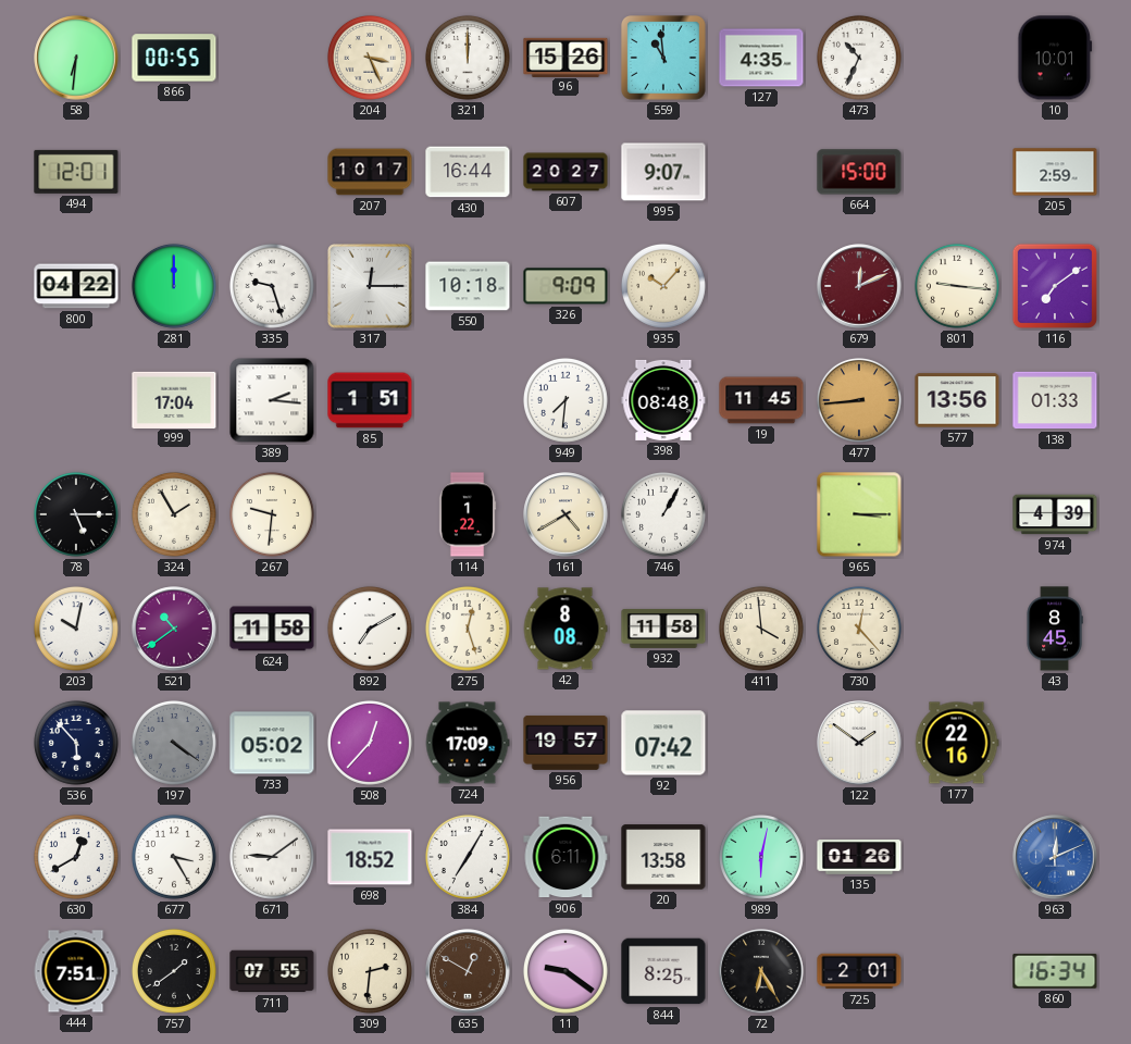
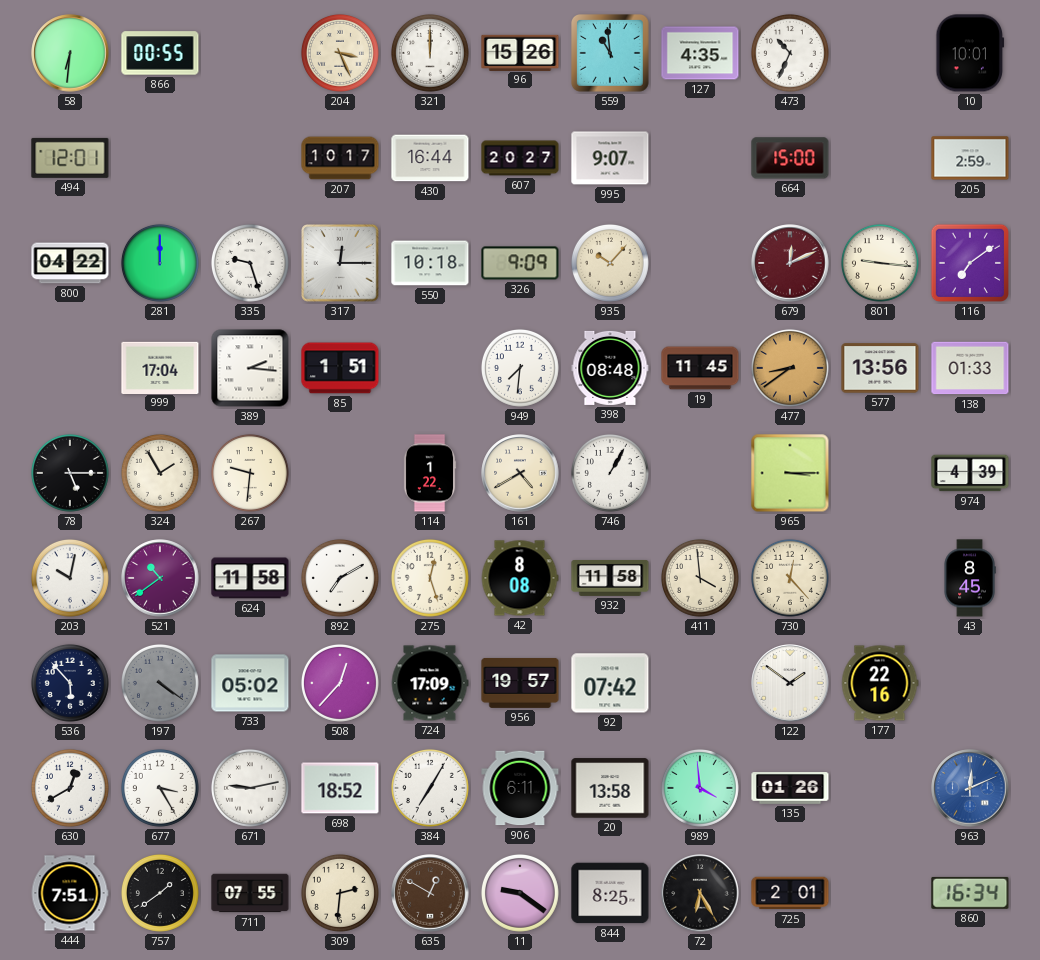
477: 8:44 -> 8:39
671: 9:09 -> 9:13
989: 6:02 -> 3:59
